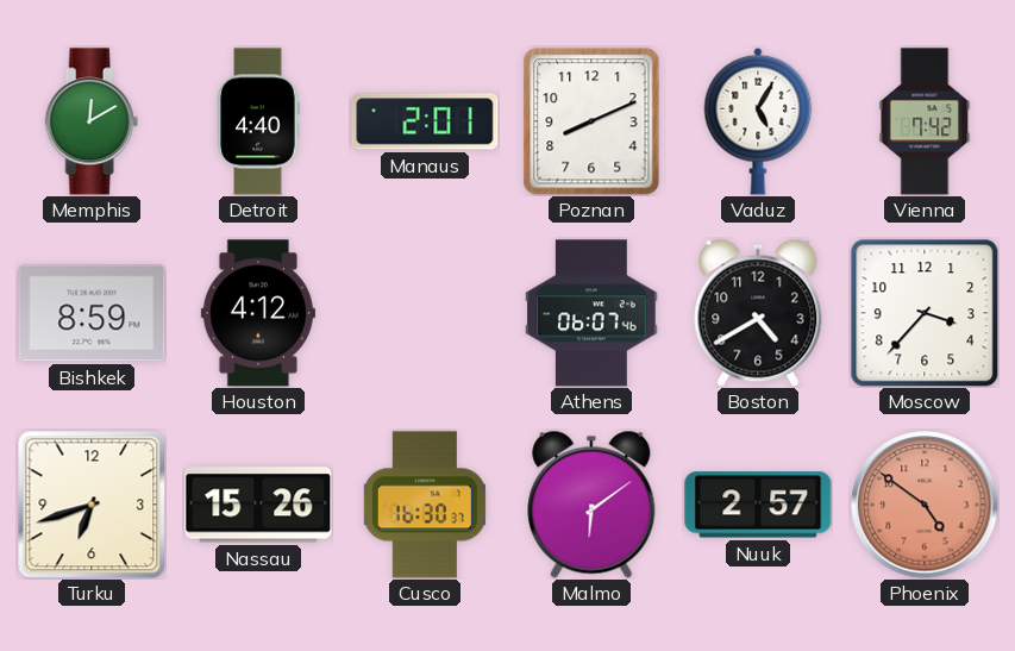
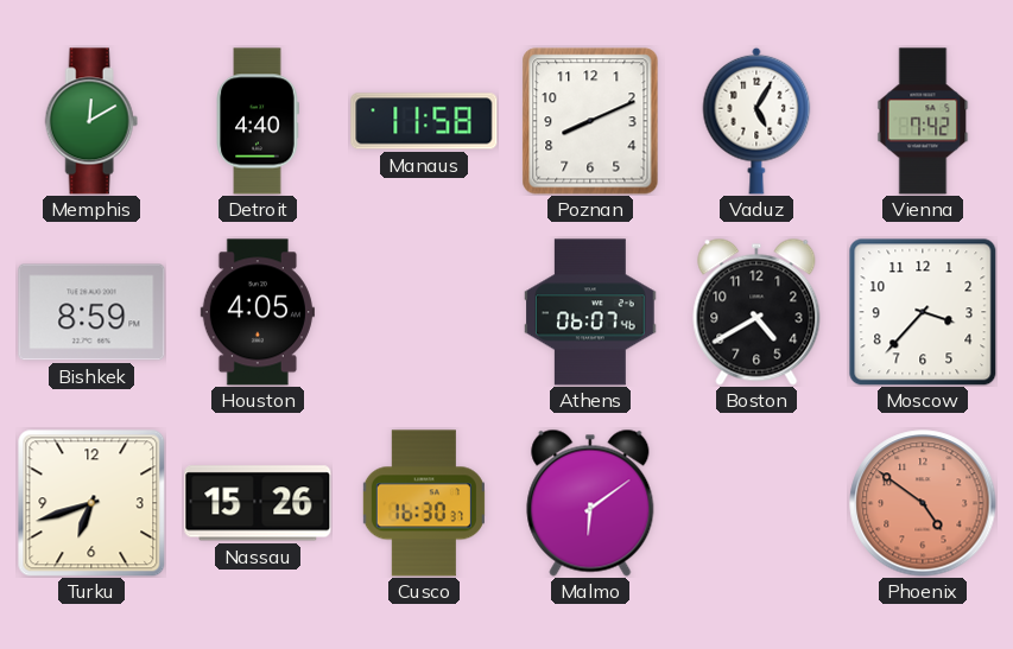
Manaus: 2:01 -> 11:58
Houston: 4:12 -> 4:05
Nuuk: 2:57 -> none
